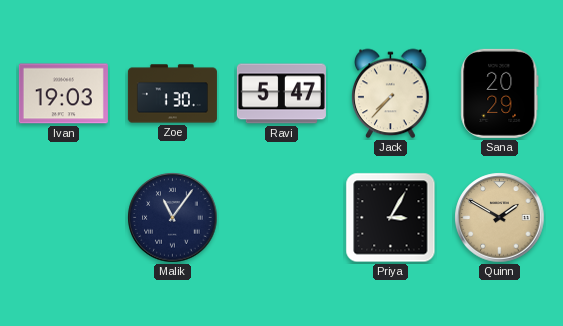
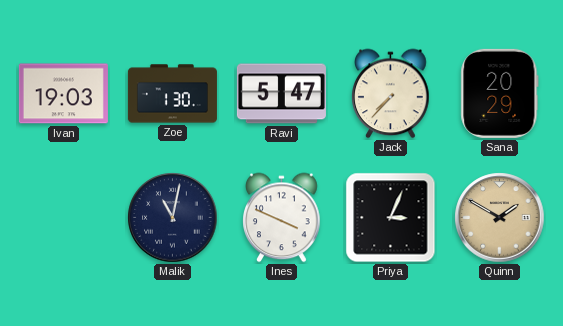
Malik: 11:06 -> 11:02
Ines: none -> 3:49
Priya: 3:05 -> 3:04
